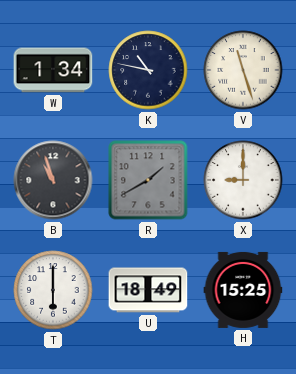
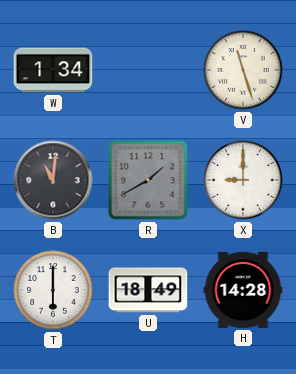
K: 10:47 -> none
B: 10:57 -> 11:01
H: 15:25 -> 14:28
